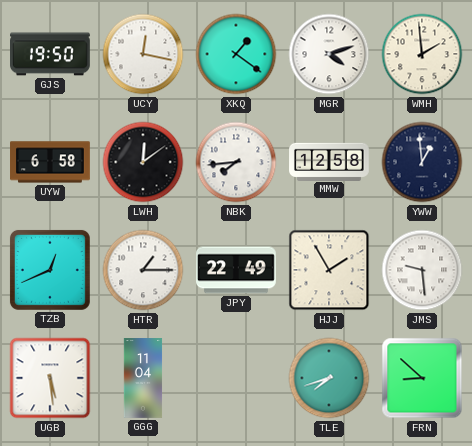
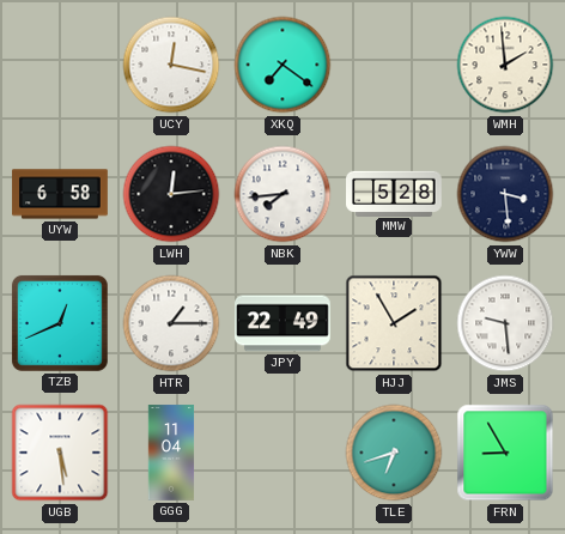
GJS: 19:50 -> none
XKQ: 1:21 -> 7:21
MGR: 4:12 -> none
LWH: 12:09 -> 12:14
MMW: 12:58 -> 5:28
YWW: 12:59 -> 3:29
TLE: 7:42 -> 6:42
FRN: 8:52 -> 8:55
